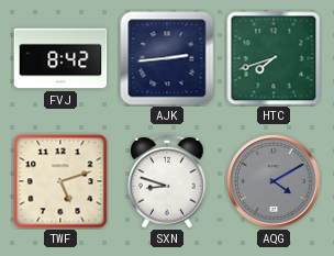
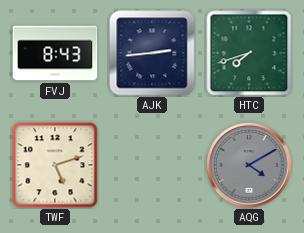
FVJ: 8:42 -> 8:43
SXN: 8:48 -> none
